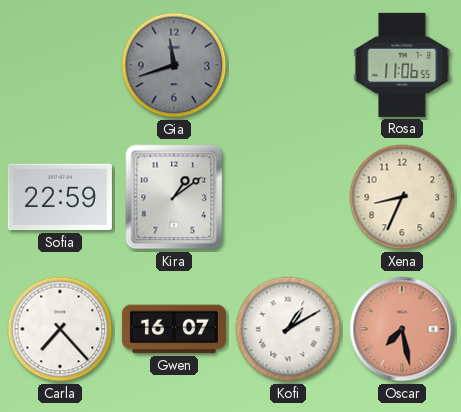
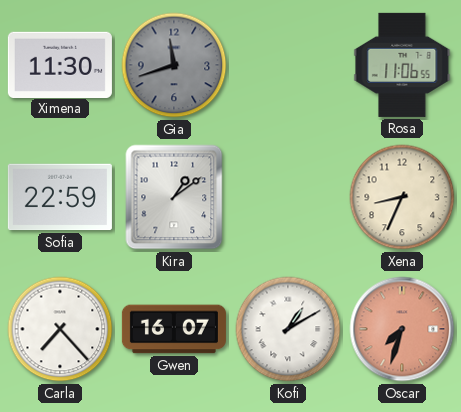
Ximena: none -> 11:30
Oscar: 7:28 -> 7:33
